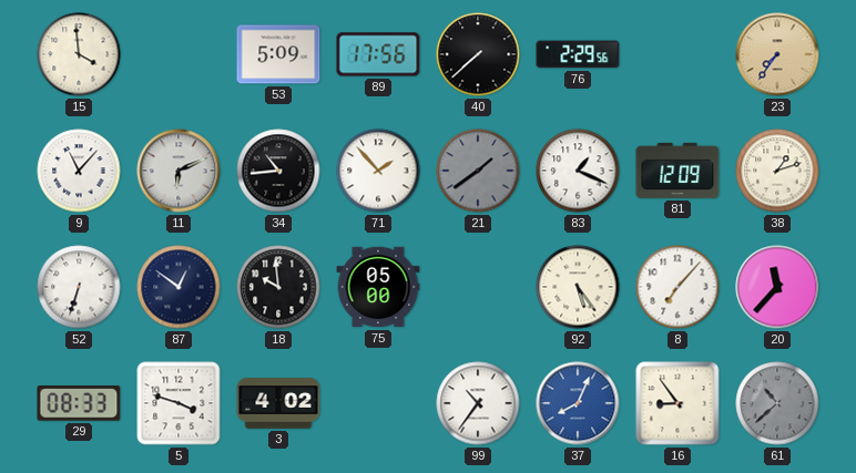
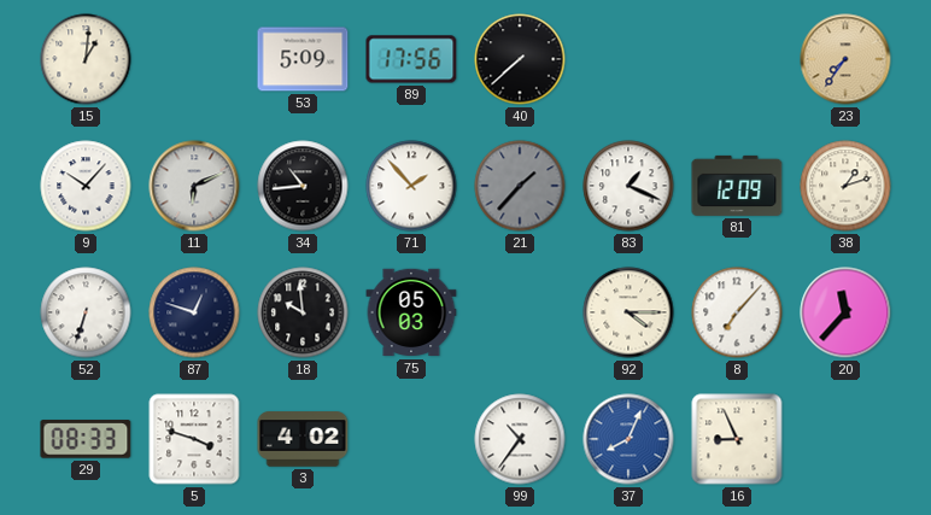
15: 3:59 -> 1:01
76: 2:29 -> none
9: 11:07 -> 10:07
21: 1:39 -> 1:37
87: 12:51 -> 12:48
75: 05:00 -> 05:03
92: 5:24 -> 4:15
16: 8:54 -> 8:56
61: 10:38 -> none
